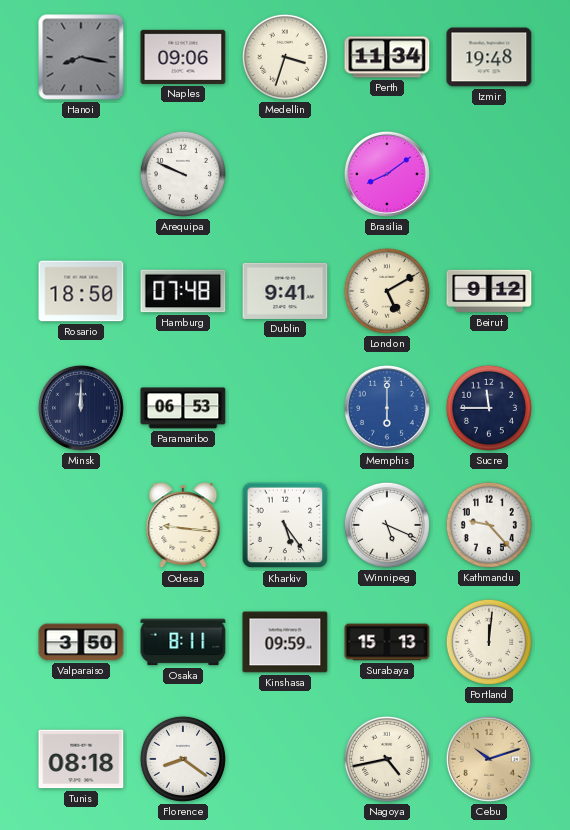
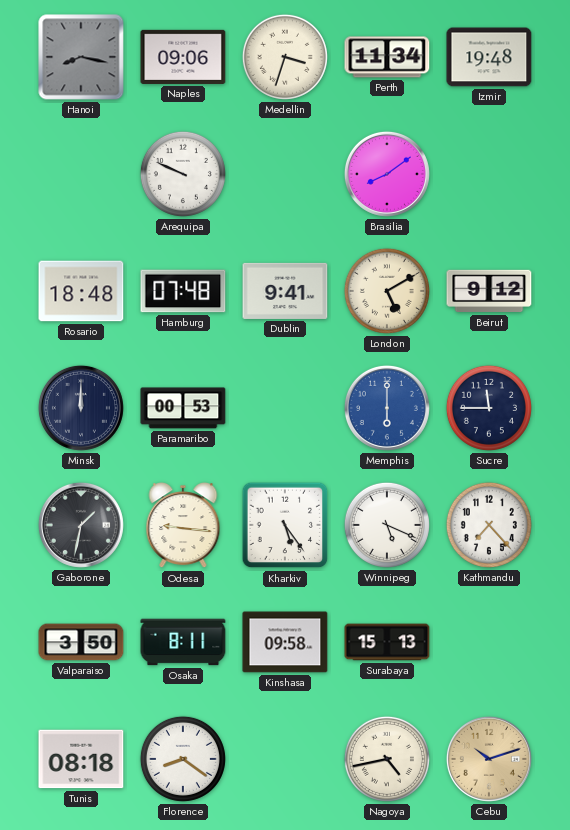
Rosario: 18:50 -> 18:48
Paramaribo: 06:53 -> 00:53
Gaborone: none -> 1:32
Kathmandu: 9:23 -> 7:23
Kinshasa: 09:59 -> 09:58
Portland: 12:01 -> none
